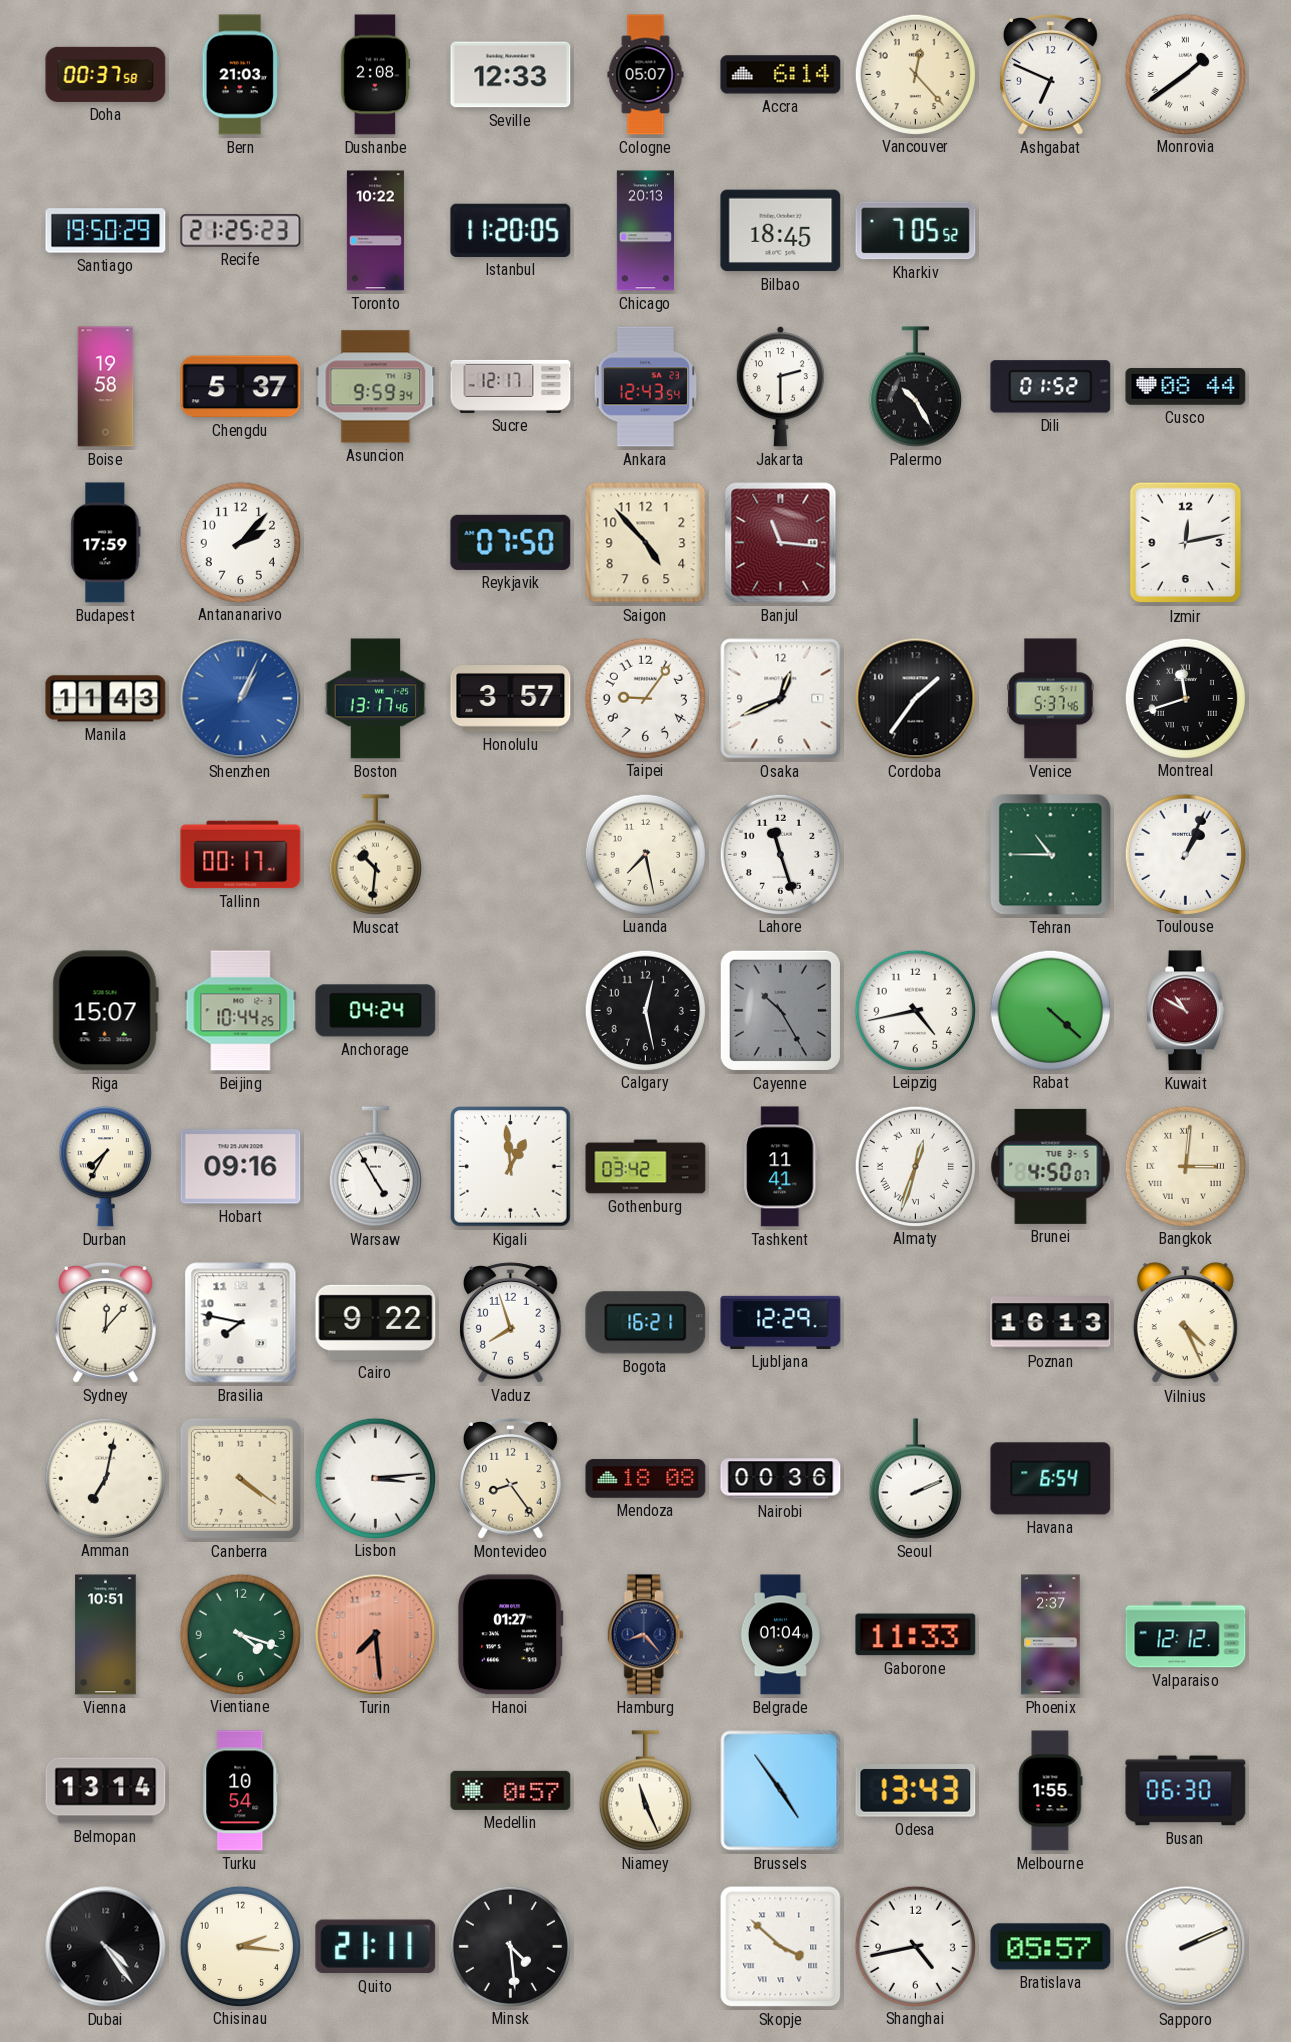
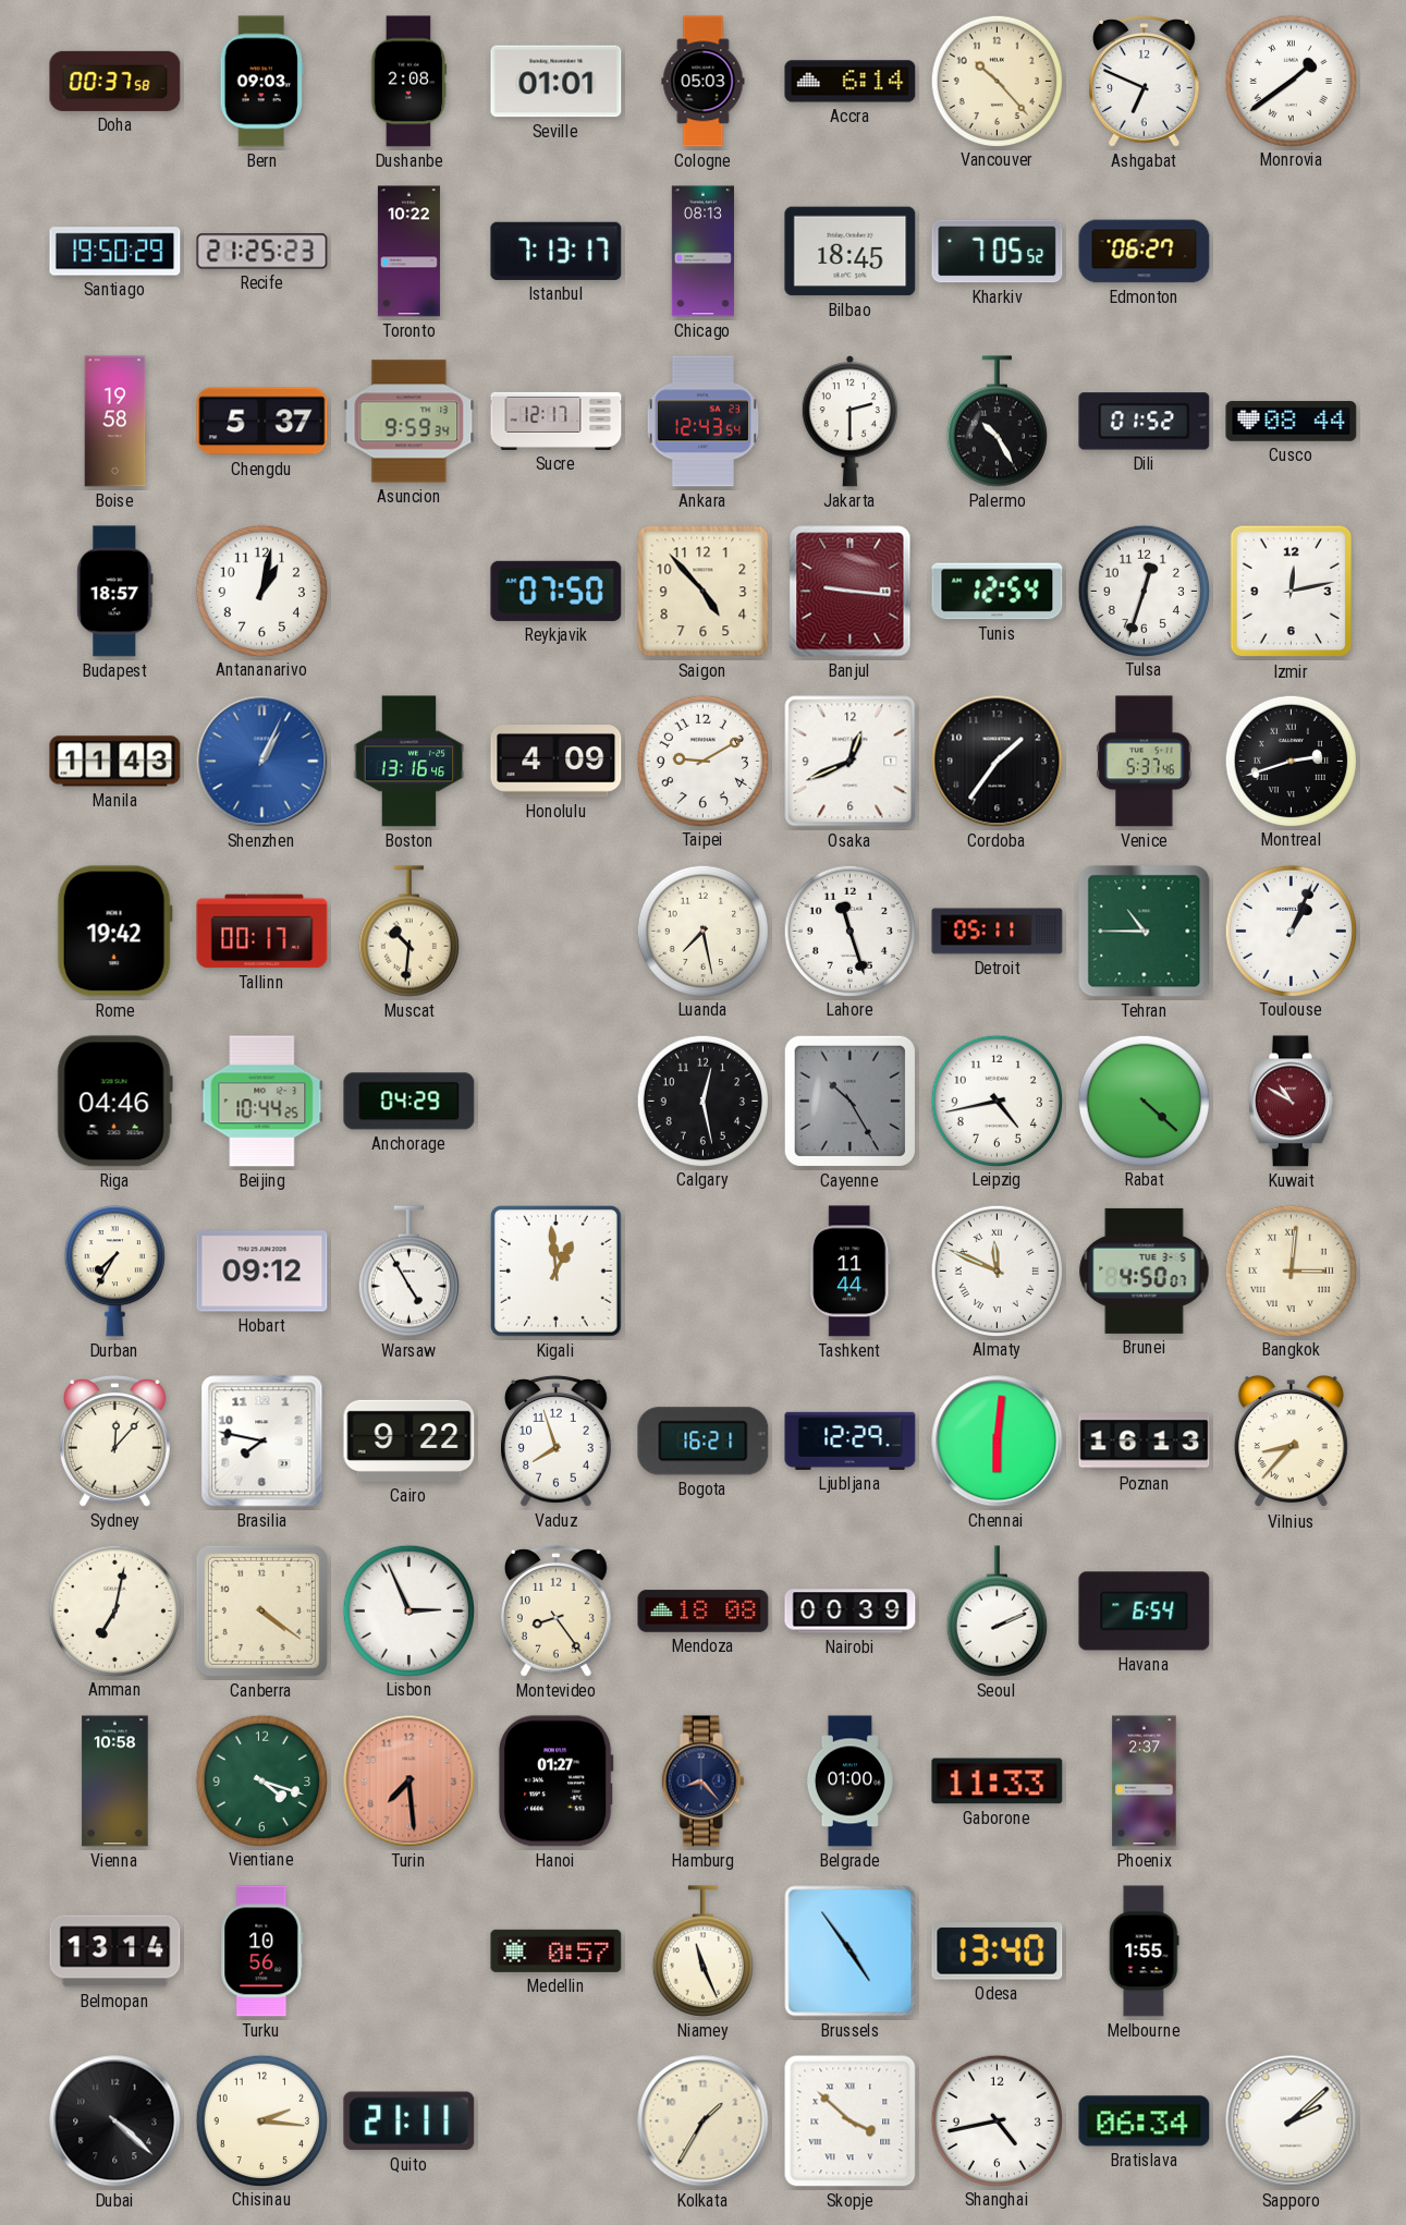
Bern: 21:03 -> 09:03
Seville: 12:33 -> 01:01
Cologne: 05:07 -> 05:03
Vancouver: 12:23 -> 10:23
Istanbul: 11:20 -> 7:13
Chicago: 20:13 -> 08:13
Edmonton: none -> 06:27
Budapest: 17:59 -> 18:57
Antananarivo: 2:07 -> 1:02
Banjul: 11:16 -> 9:16
Tunis: none -> 12:54
Tulsa: none -> 12:33
Boston: 13:17 -> 13:16
Honolulu: 3:57 -> 4:09
Taipei: 9:06 -> 9:10
Montreal: 11:42 -> 2:42
Rome: none -> 19:42
Detroit: none -> 05:11
Riga: 15:07 -> 04:46
Anchorage: 04:24 -> 04:29
Hobart: 09:16 -> 09:12
Gothenburg: 03:42 -> none
Tashkent: 11:41 -> 11:44
Almaty: 12:33 -> 11:49
Chennai: none -> 6:01
Vilnius: 4:26 -> 8:37
Lisbon: 3:14 -> 2:56
Nairobi: 00:36 -> 00:39
Vienna: 10:51 -> 10:58
Belgrade: 01:04 -> 01:00
Valparaiso: 12:12 -> none
Turku: 10:54 -> 10:56
Odesa: 13:43 -> 13:40
Busan: 06:30 -> none
Dubai: 4:24 -> 4:22
Minsk: 4:29 -> none
Kolkata: none -> 1:35
Bratislava: 05:57 -> 06:34
Sapporo: 2:11 -> 2:08
